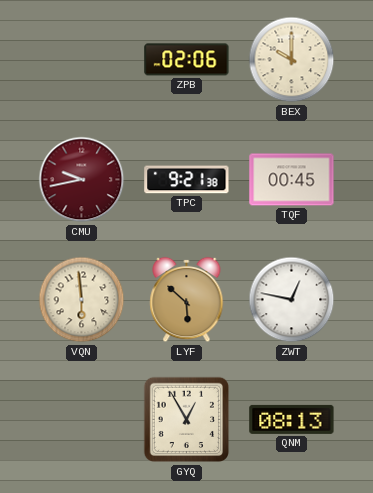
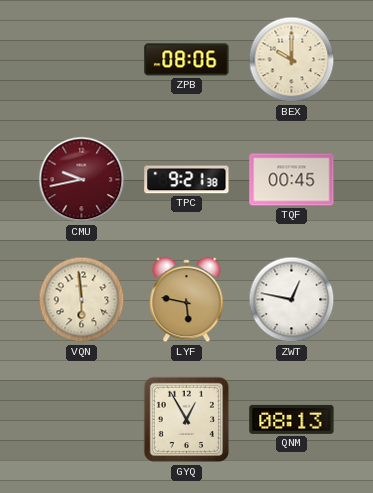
ZPB: 02:06 -> 08:06
LYF: 5:52 -> 5:47
